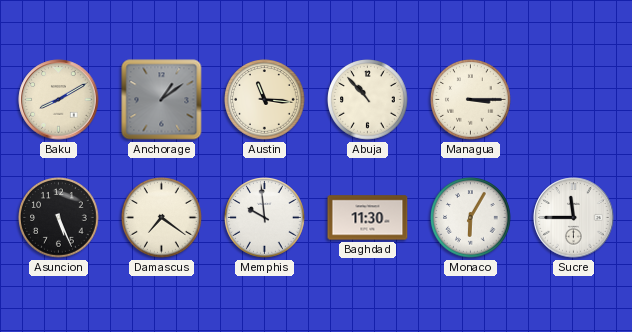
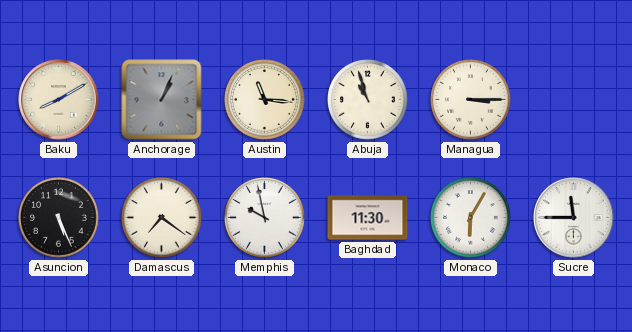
Anchorage: 1:09 -> 1:04
Abuja: 10:53 -> 10:57
Memphis: 9:59 -> 9:58
